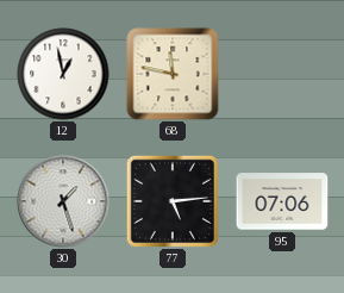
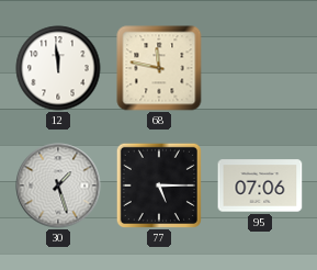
12: 12:58 -> 11:59
77: 5:14 -> 5:15
